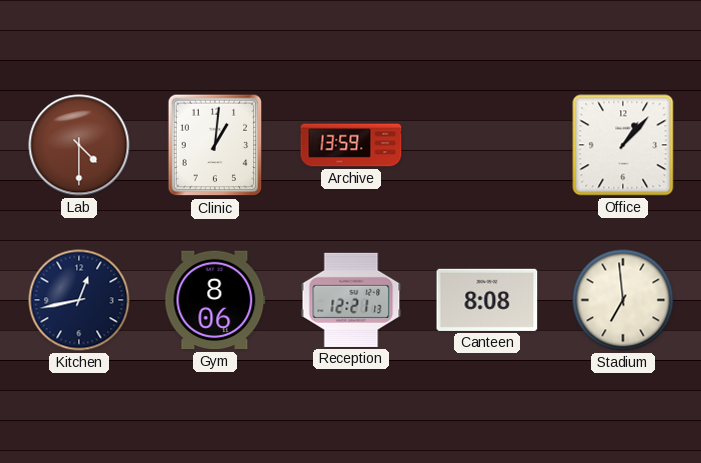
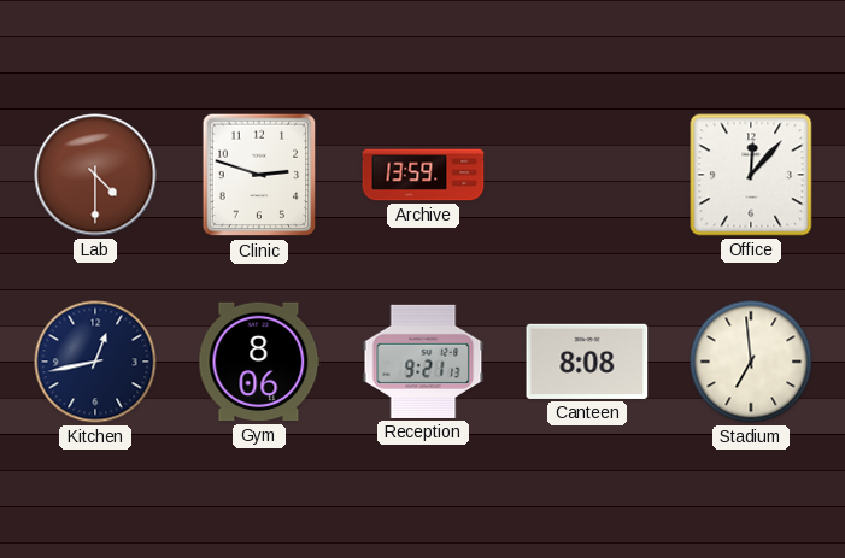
Clinic: 1:01 -> 2:48
Office: 1:07 -> 12:07
Reception: 12:21 -> 9:21
